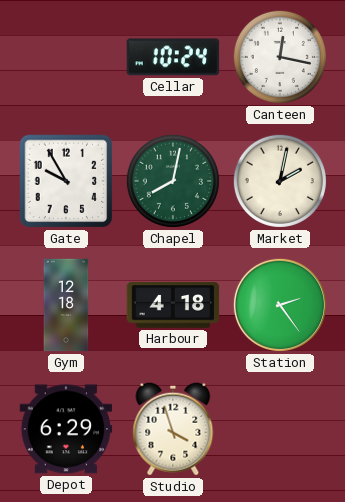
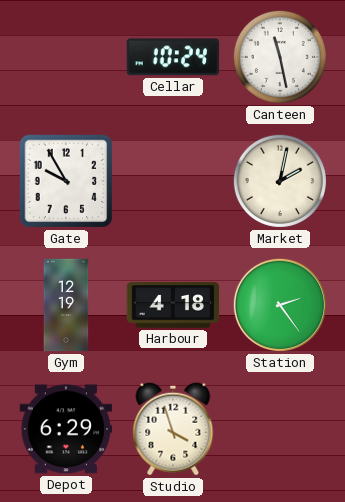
Canteen: 12:17 -> 11:28
Chapel: 8:02 -> none
Gym: 12:18 -> 12:19
